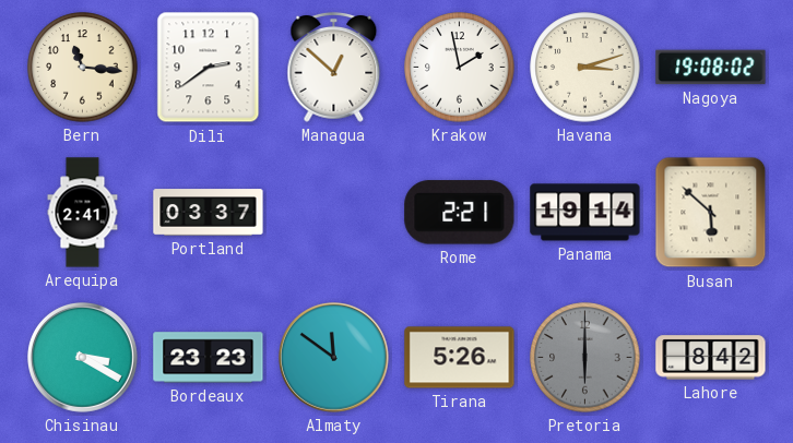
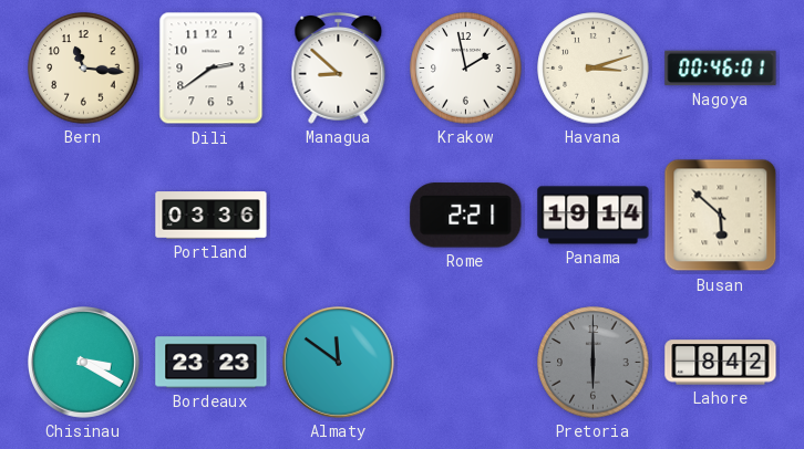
Managua: 12:52 -> 8:52
Nagoya: 19:08 -> 00:46
Arequipa: 2:41 -> none
Portland: 03:37 -> 03:36
Tirana: 5:26 -> none
